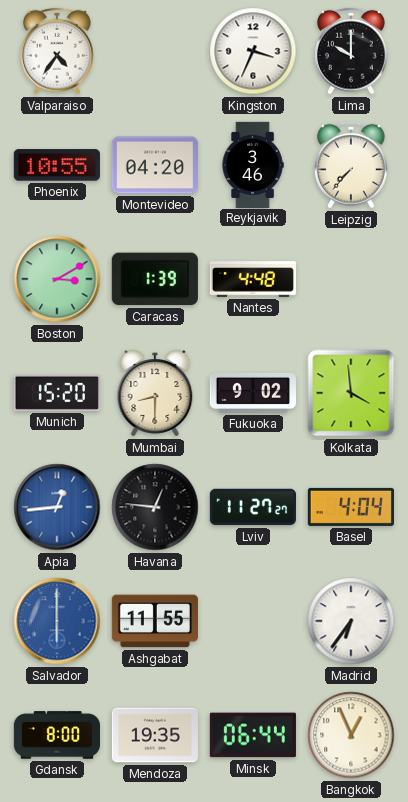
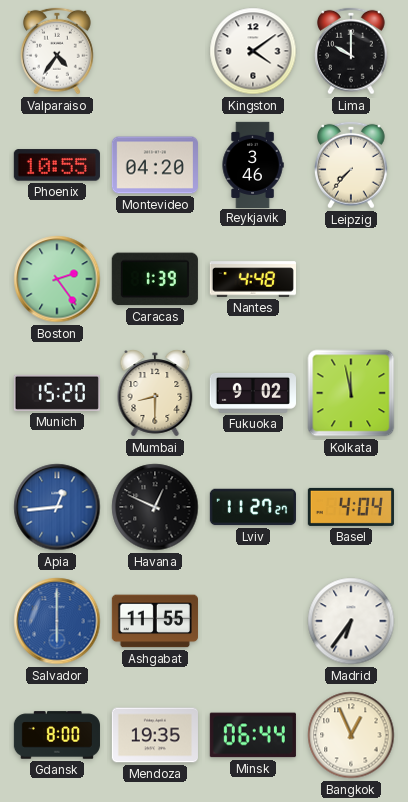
Kingston: 3:34 -> 4:09
Boston: 3:10 -> 2:24
Kolkata: 3:59 -> 11:58
Havana: 12:46 -> 12:49
